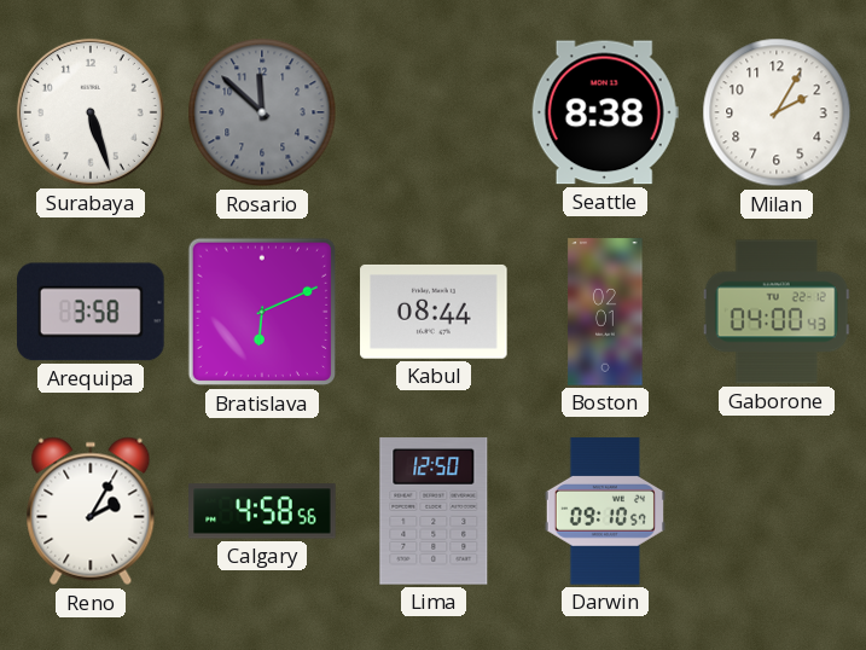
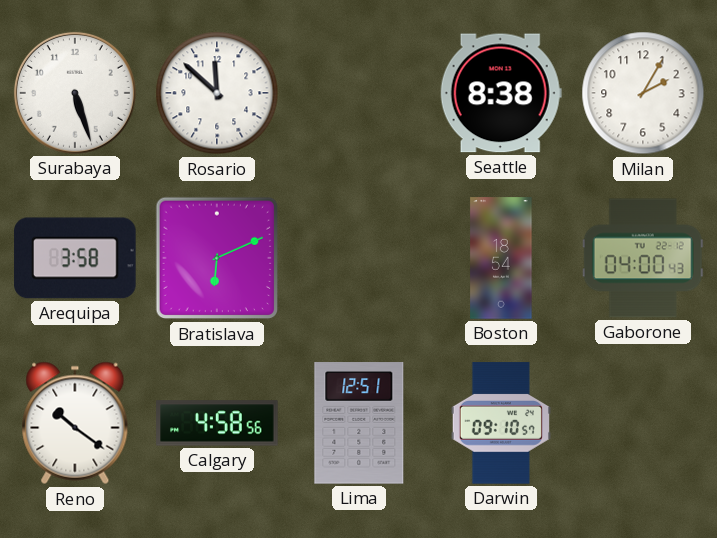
Rosario dial: grey -> white
Kabul: 08:44 -> none
Boston: 02:01 -> 18:54
Reno: 2:05 -> 10:21
Lima: 12:50 -> 12:51
